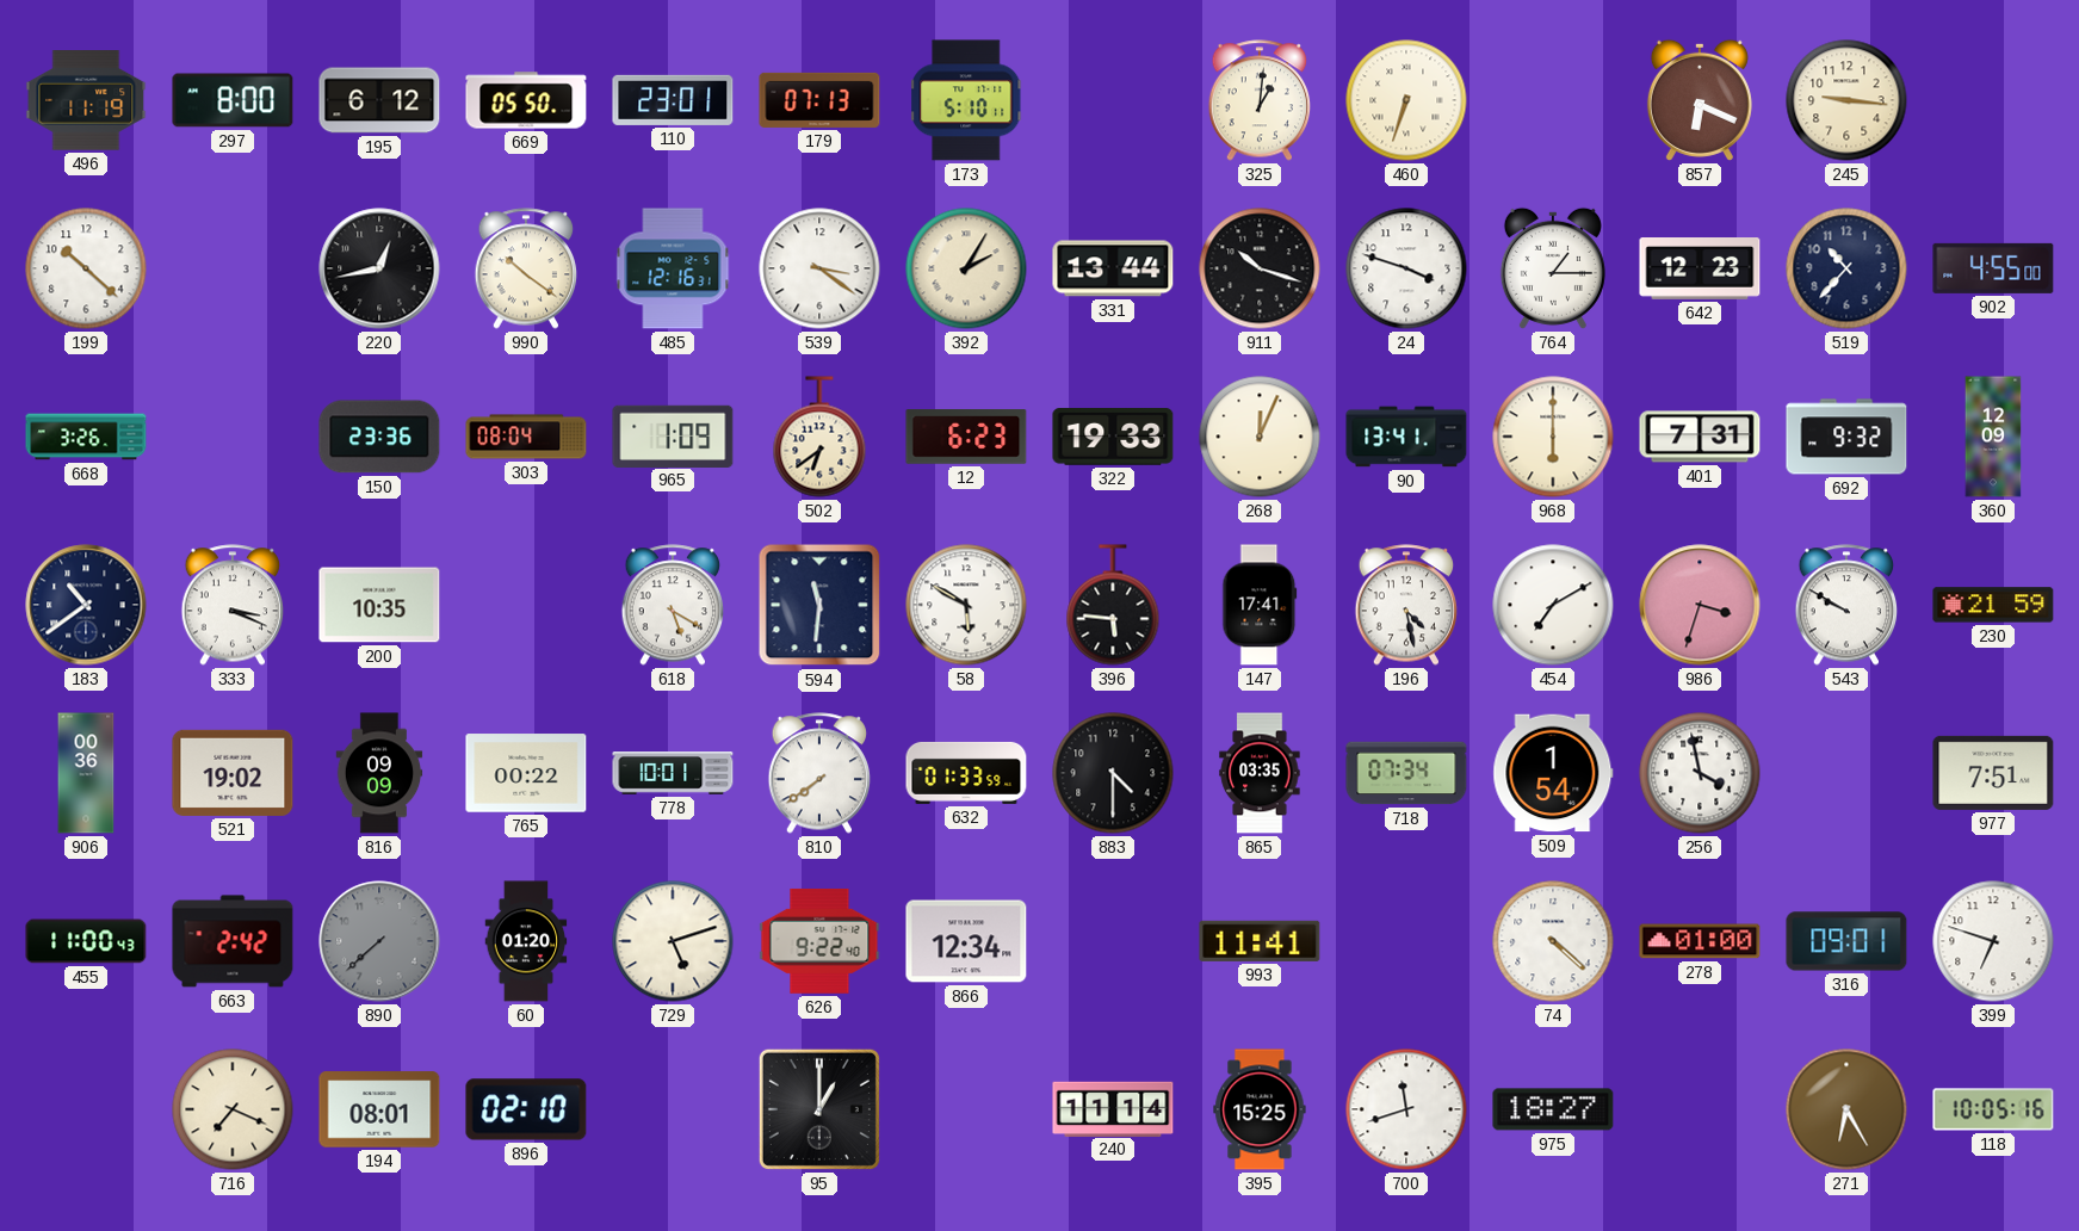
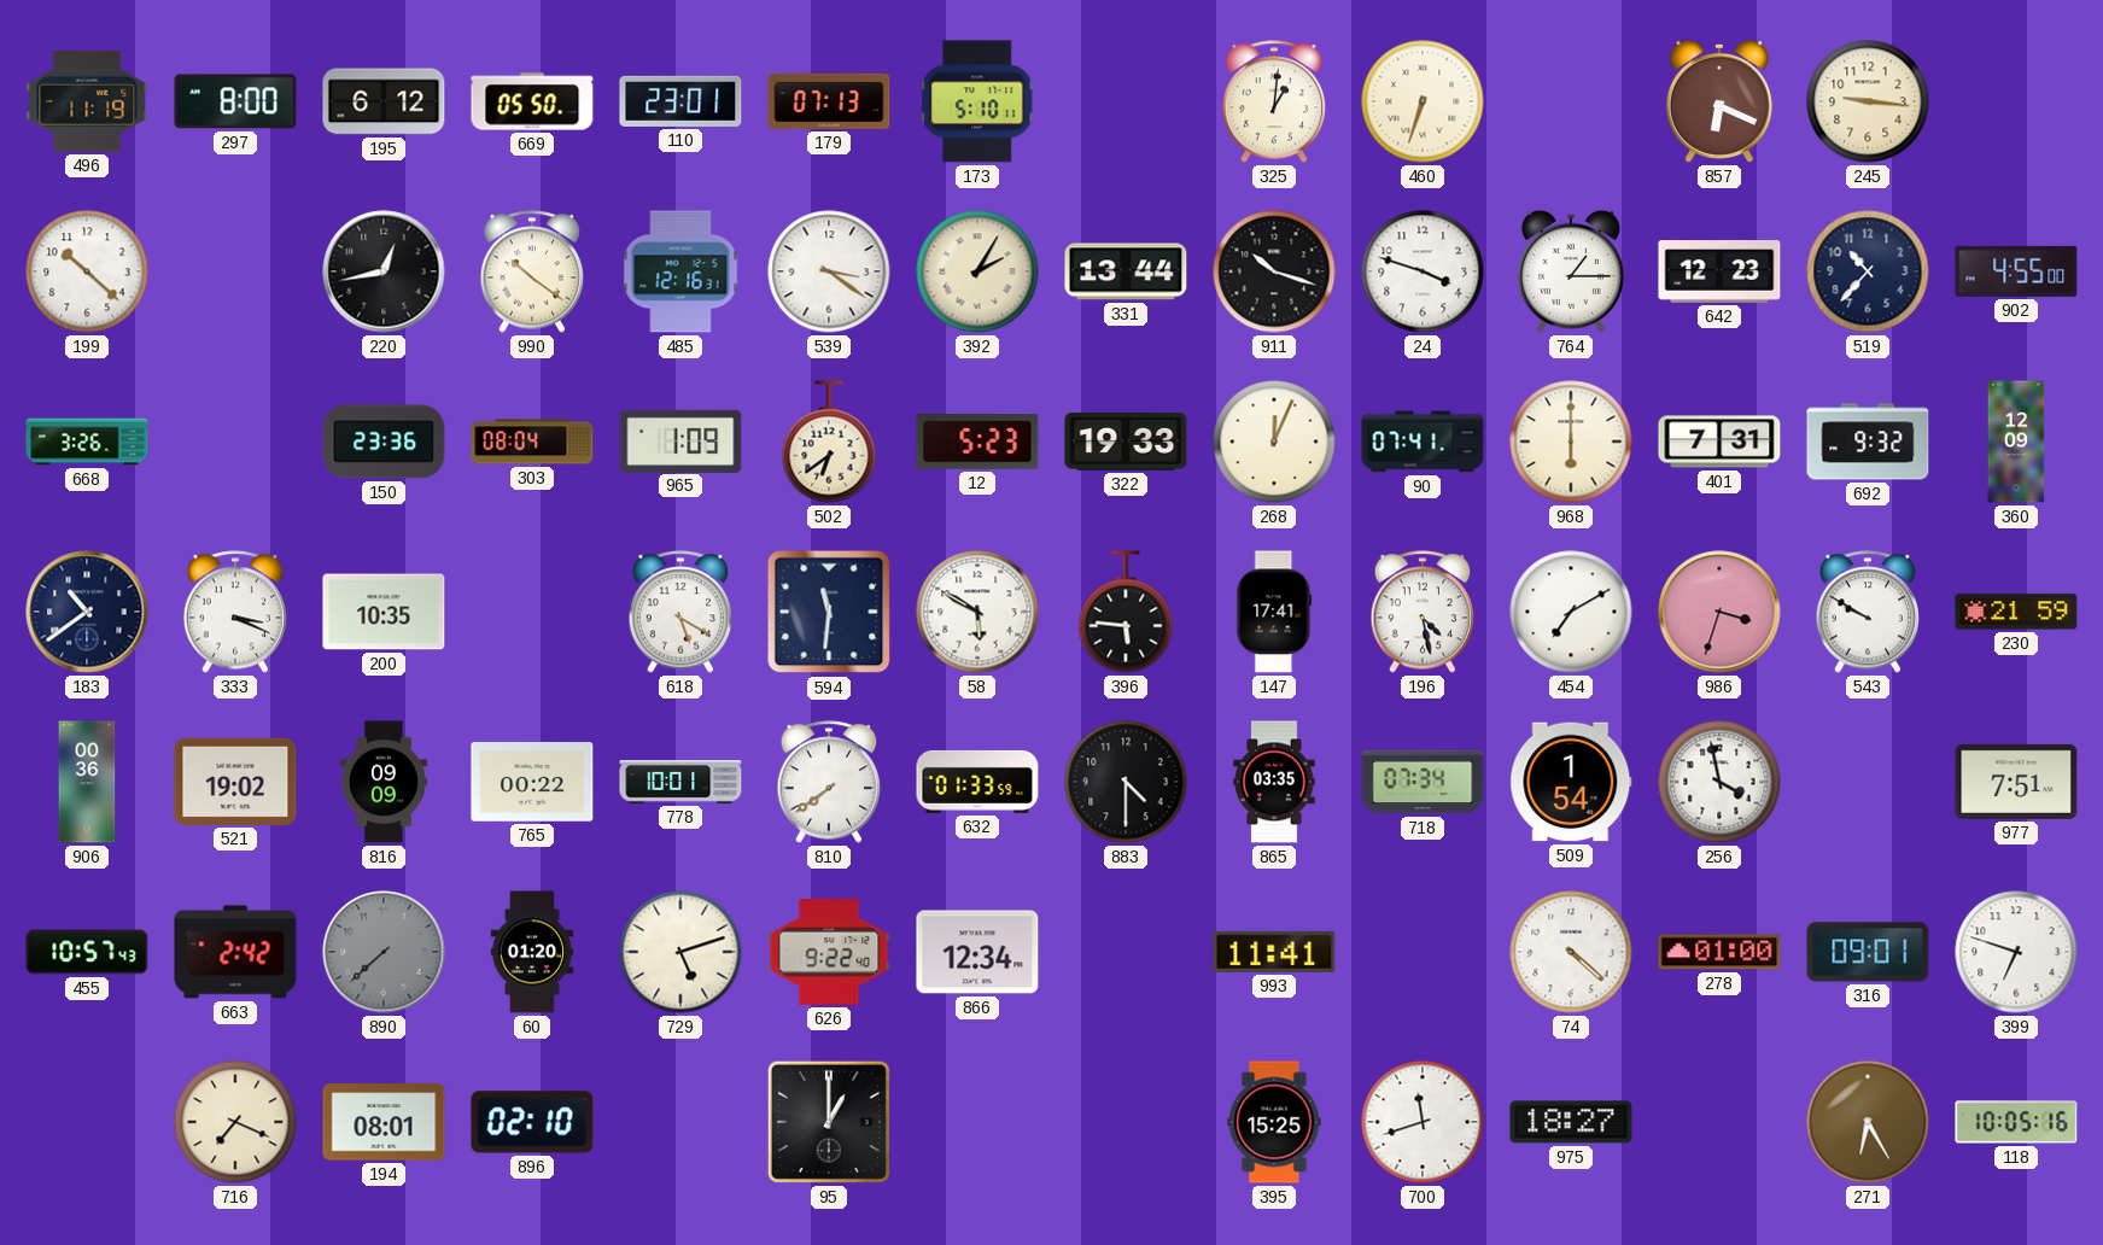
12: 6:23 -> 5:23
90: 13:41 -> 07:41
455: 11:00 -> 10:57
240: 11:14 -> none
